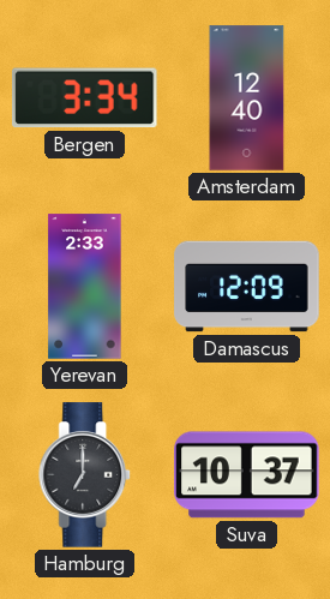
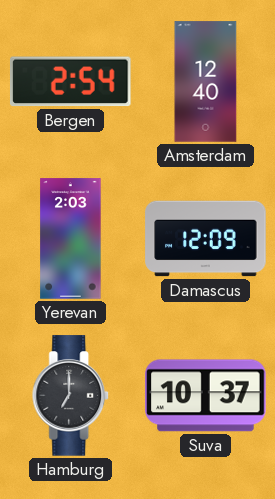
Bergen: 3:34 -> 2:54
Yerevan: 2:33 -> 2:03
